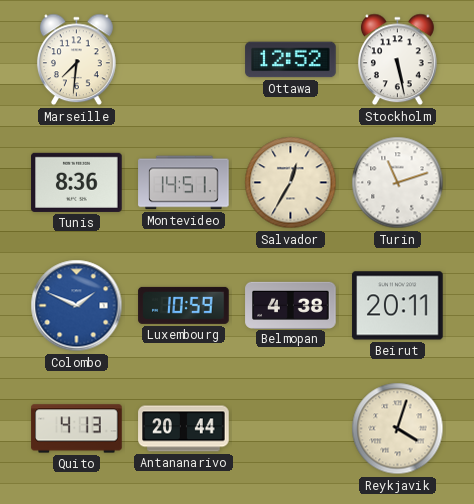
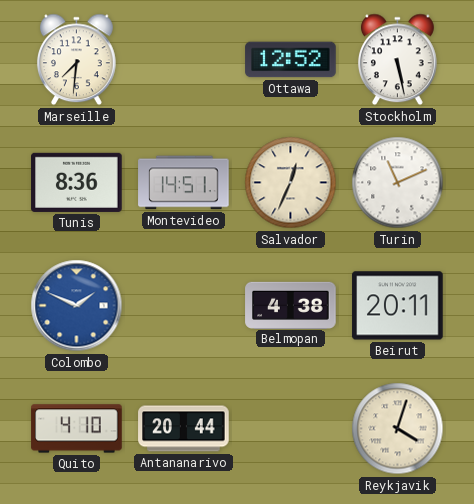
Salvador: 12:35 -> 12:34
Turin: 11:12 -> 11:11
Luxembourg: 10:59 -> none
Quito: 4:13 -> 4:10
